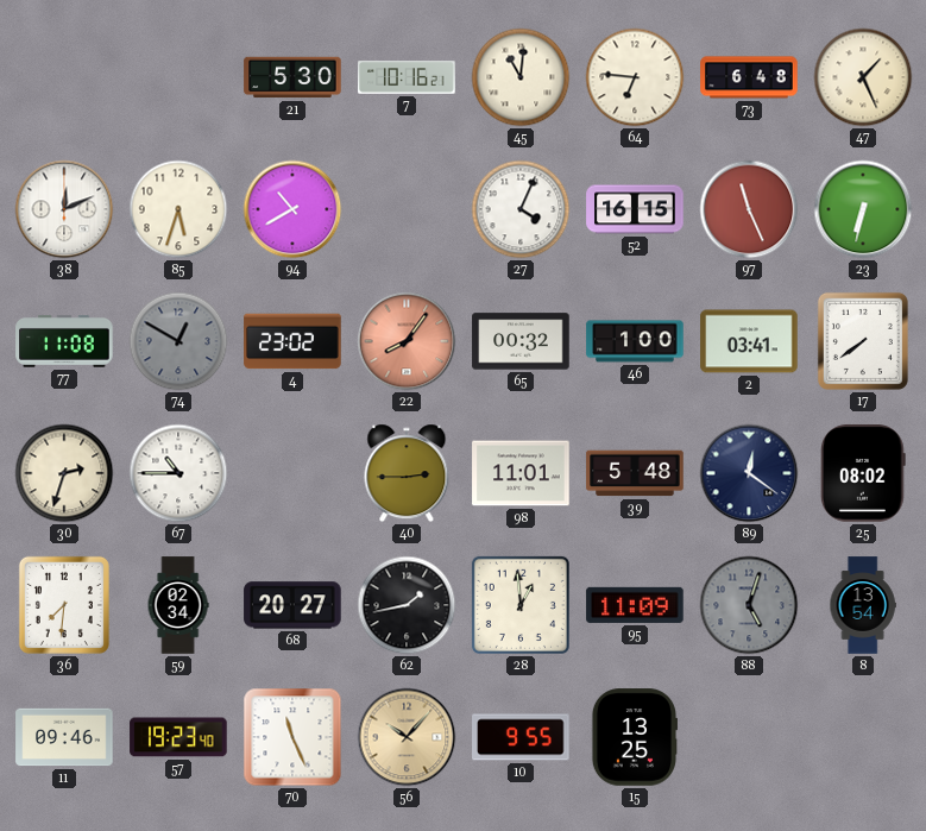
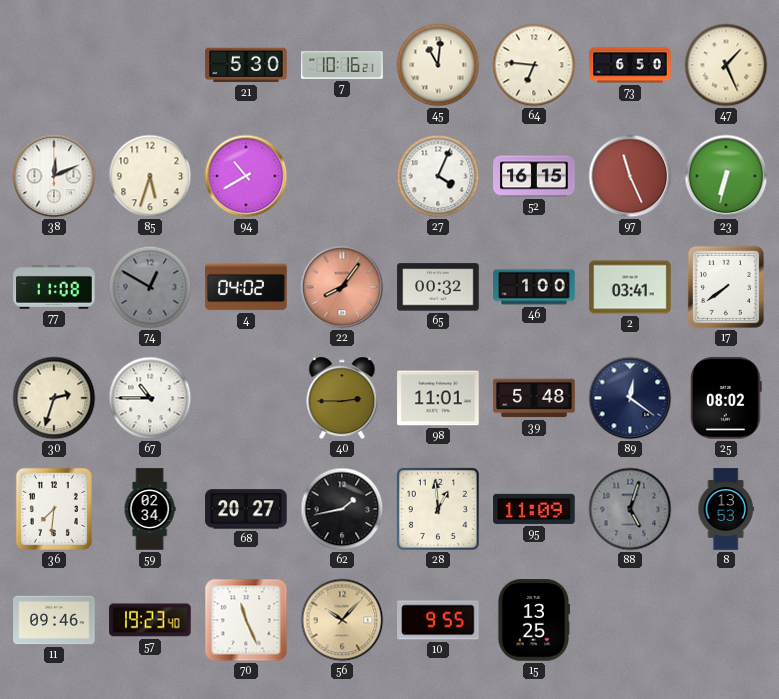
73: 6:48 -> 6:50
4: 23:02 -> 04:02
8: 13:54 -> 13:53
